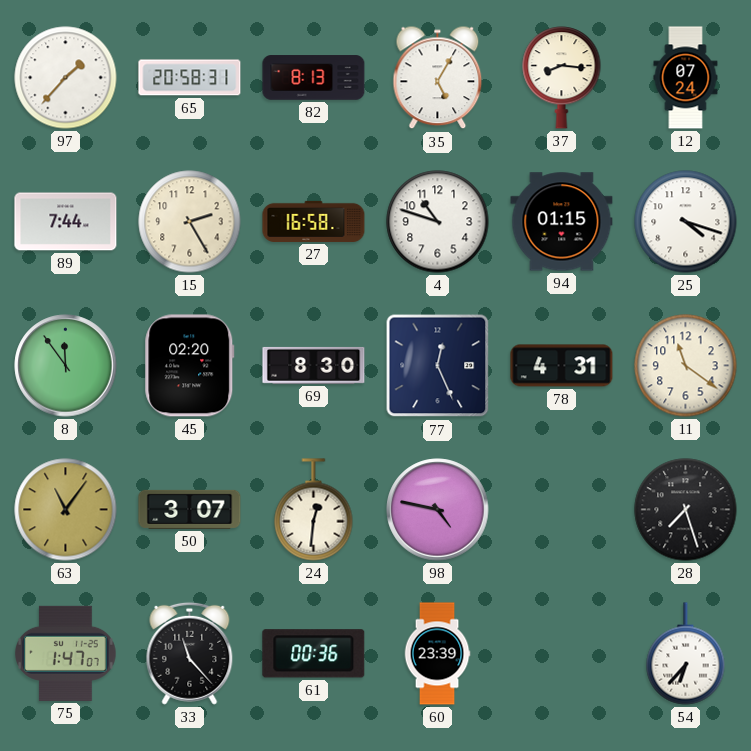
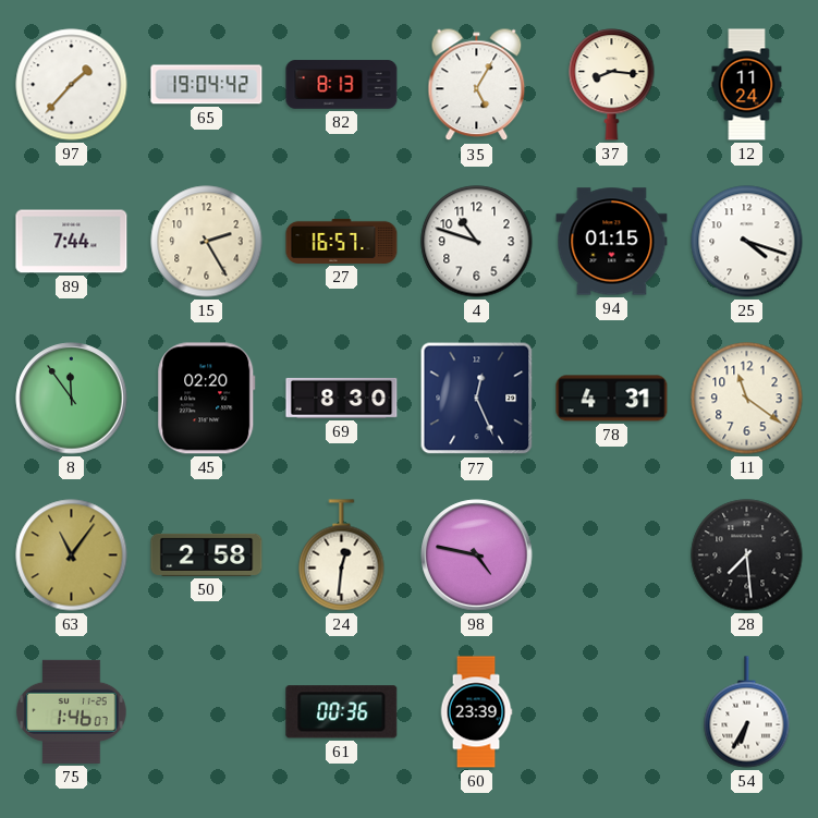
65: 20:58 -> 19:04
12: 07:24 -> 11:24
27: 16:58 -> 16:57
50: 3:07 -> 2:58
28: 7:27 -> 7:29
75: 1:47 -> 1:46
33: 11:23 -> none
54: 6:37 -> 6:35
